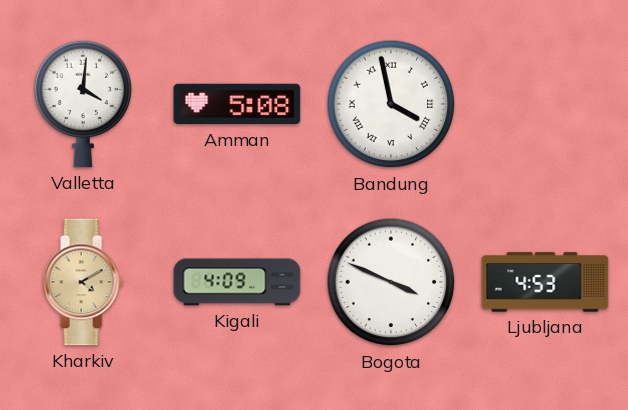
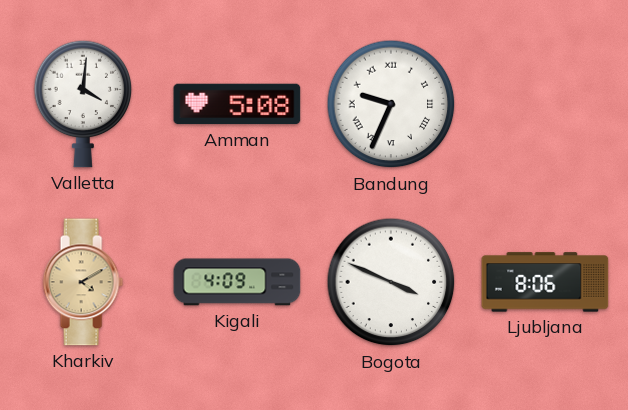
Bandung: 3:58 -> 9:34
Ljubljana: 4:53 -> 8:06
